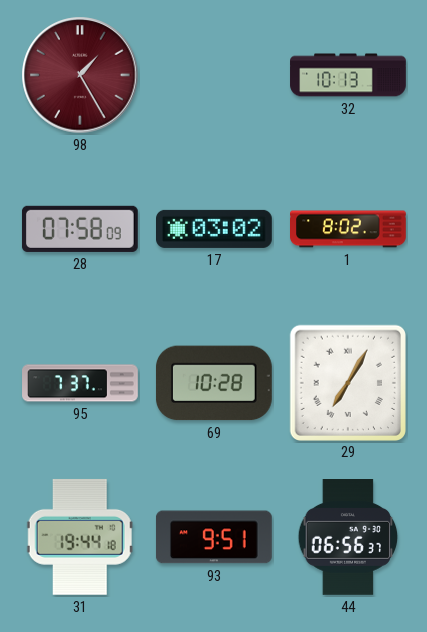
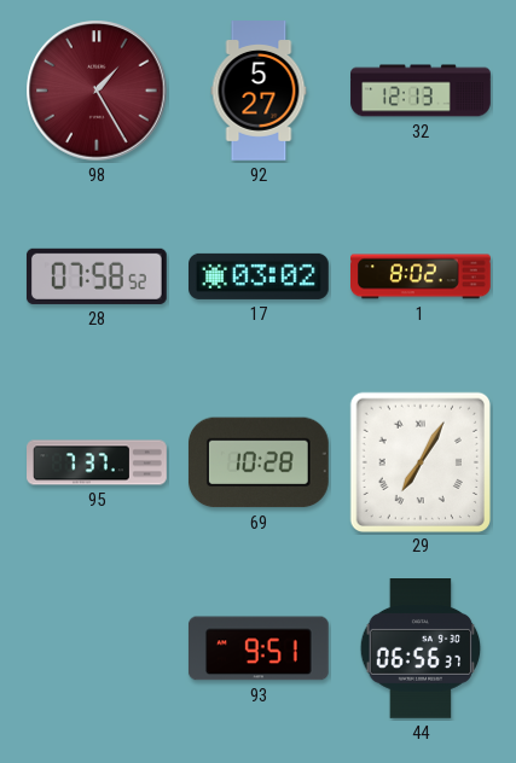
92: none -> 5:27
32: 10:13 -> 12:13
28: 07:58:09 -> 07:58:52
31: 19:44 -> none
